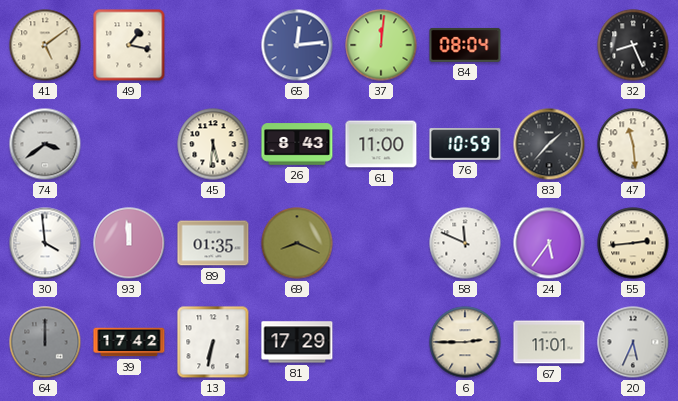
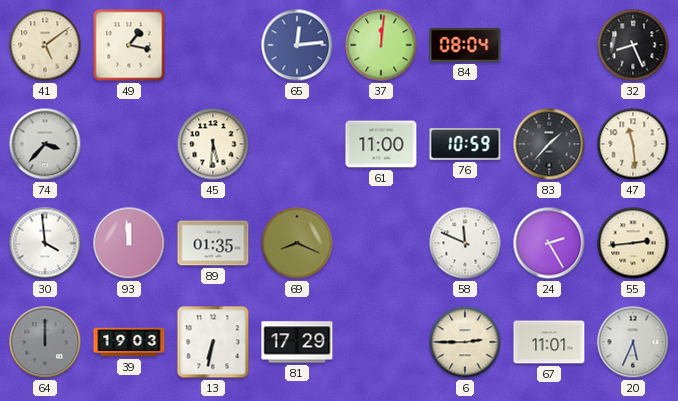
74: 3:39 -> 3:37
26: 8:43 -> none
24: 5:36 -> 2:25
39: 17:42 -> 19:03
